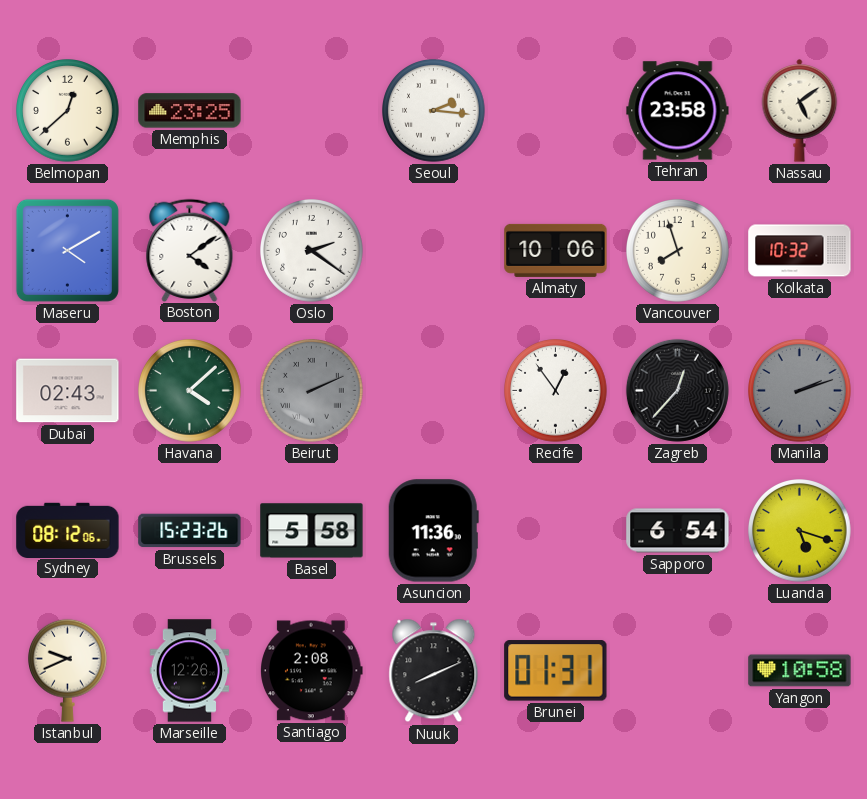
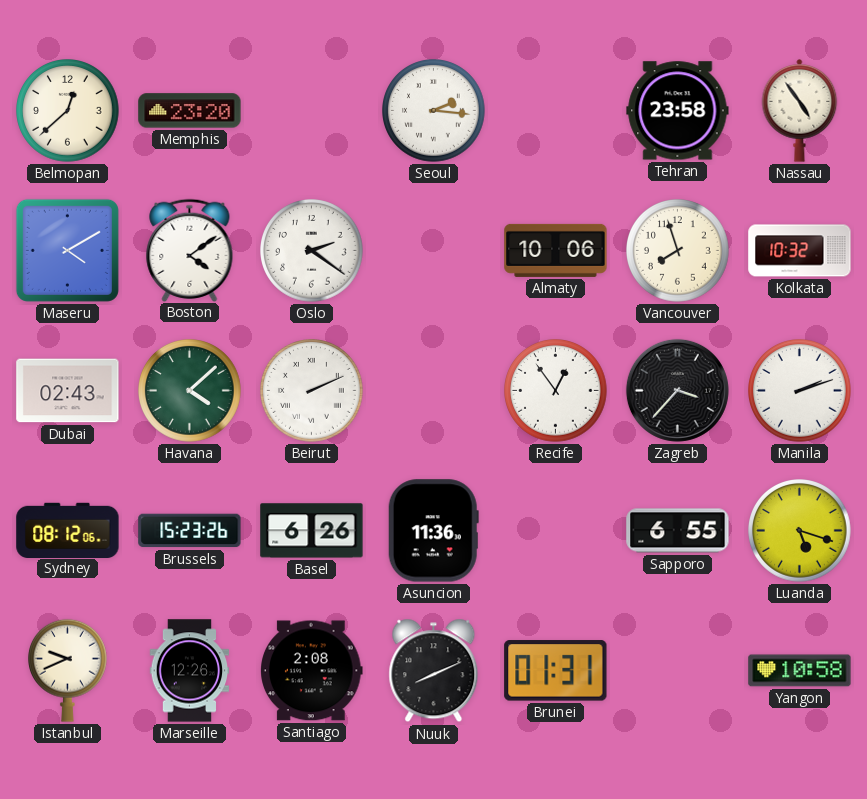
Memphis: 23:25 -> 23:20
Nassau: 5:09 -> 4:54
Beirut dial: grey -> white
Zagreb: 12:37 -> 3:37
Manila dial: grey -> white
Basel: 5:58 -> 6:26
Sapporo: 6:54 -> 6:55
